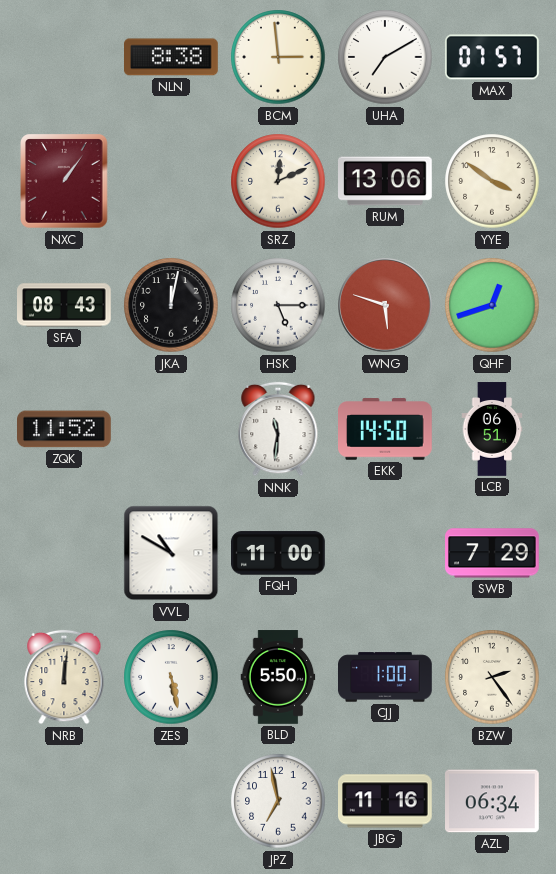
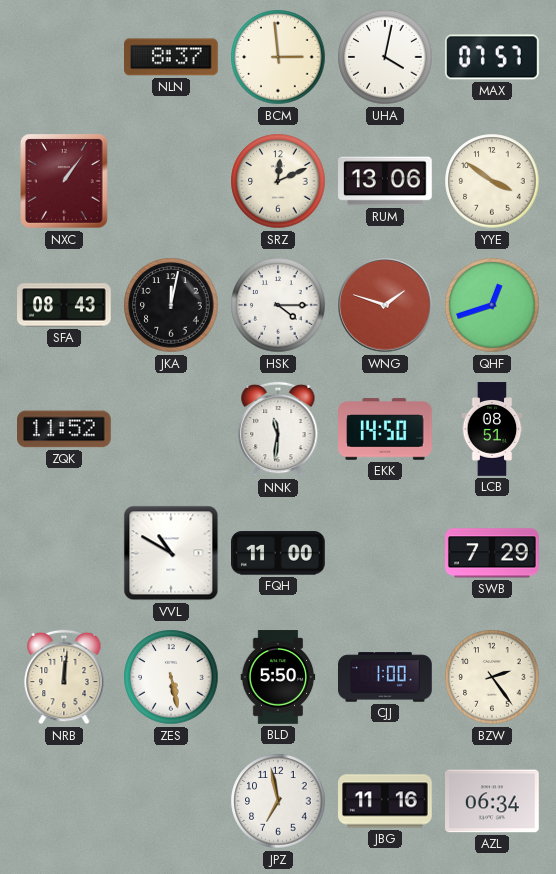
NLN: 8:38 -> 8:37
UHA: 7:10 -> 4:02
HSK: 5:15 -> 4:15
WNG: 5:48 -> 1:48
LCB: 06:51 -> 08:51
